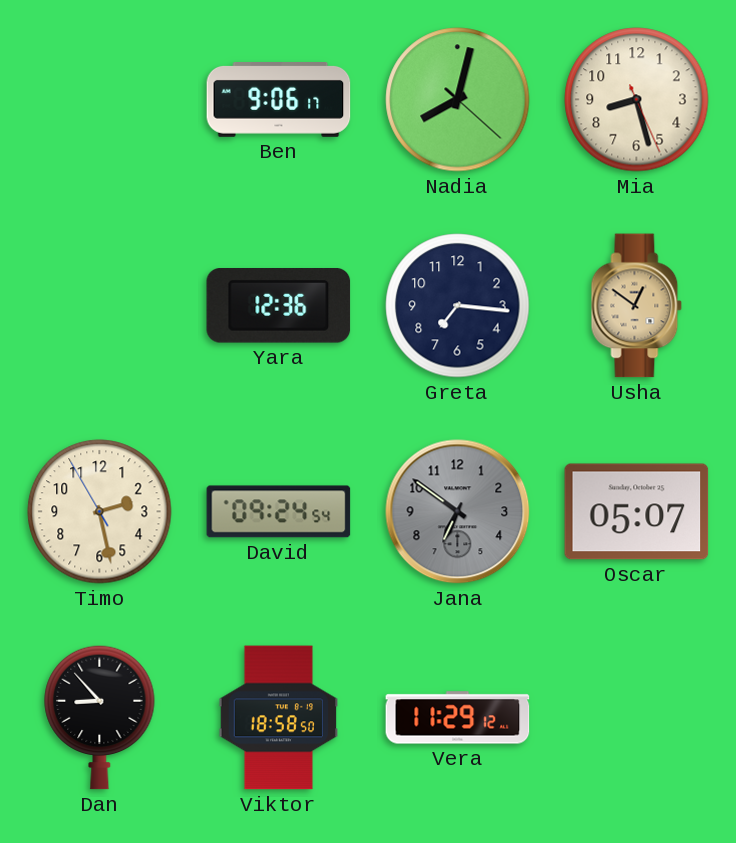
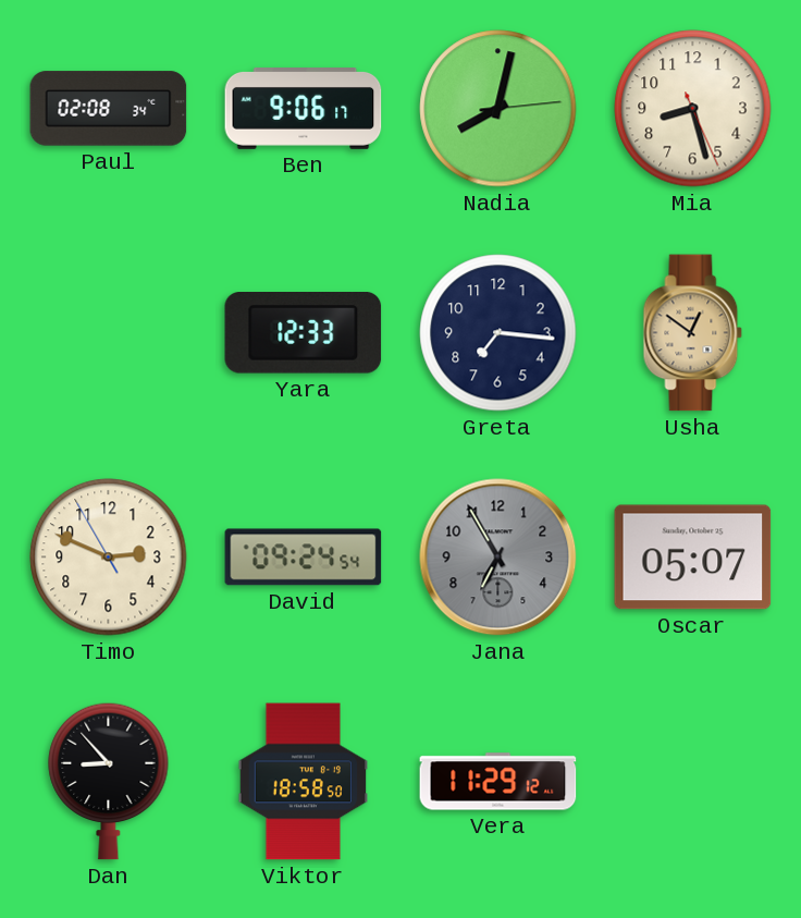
Paul: none -> 02:08
Nadia: 8:02:22 -> 8:02:14
Yara: 12:36 -> 12:33
Timo: 2:27 -> 2:48
Jana: 6:51 -> 6:55
